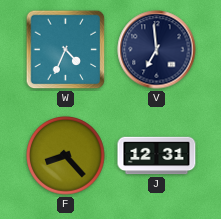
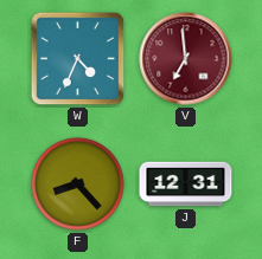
V dial: navy -> burgundy
